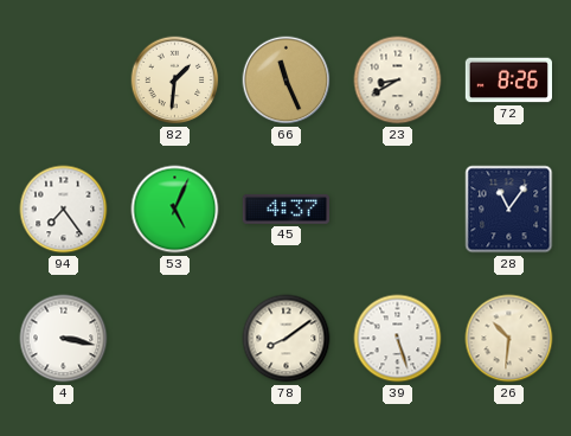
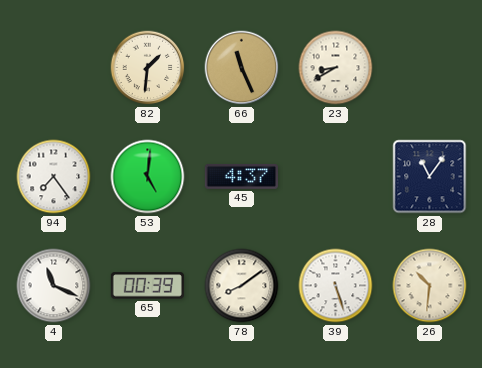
72: 8:26 -> none
53: 5:04 -> 5:01
4: 3:17 -> 11:19
65: none -> 00:39
